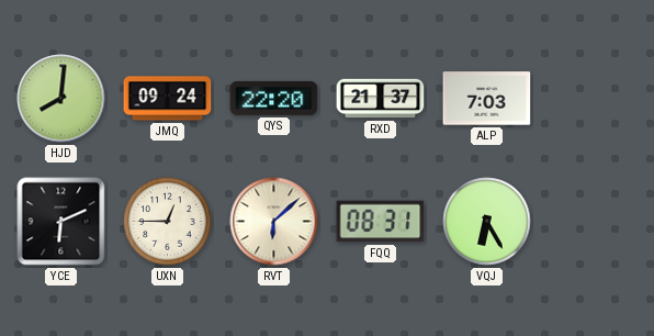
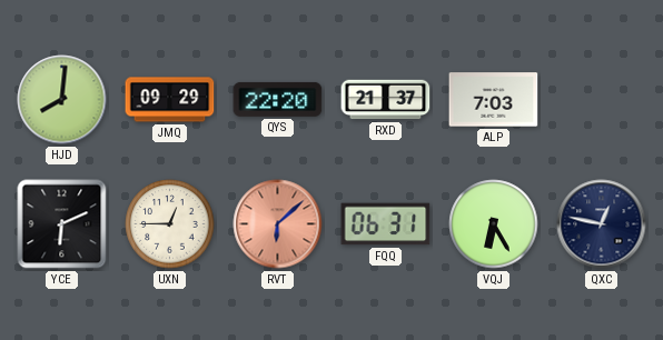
JMQ: 09:24 -> 09:29
RVT dial: cream -> salmon
FQQ: 08:31 -> 06:31
QXC: none -> 12:47
